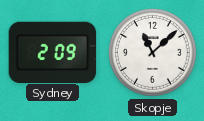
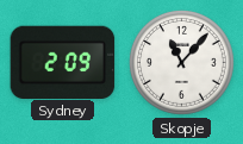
Skopje: 11:08 -> 11:07
